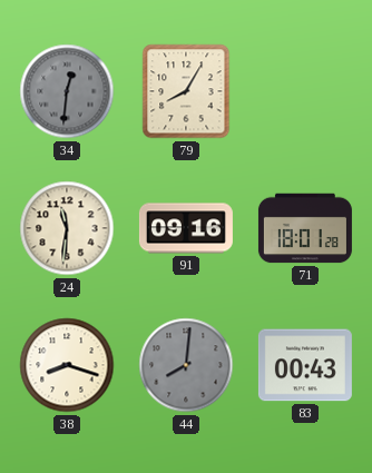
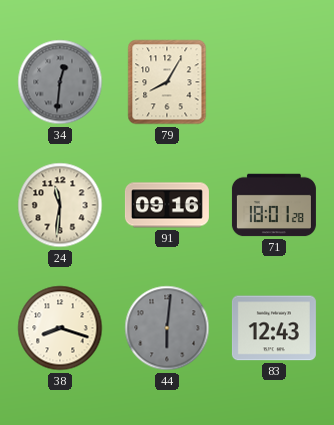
44: 8:01 -> 6:01
83: 00:43 -> 12:43
